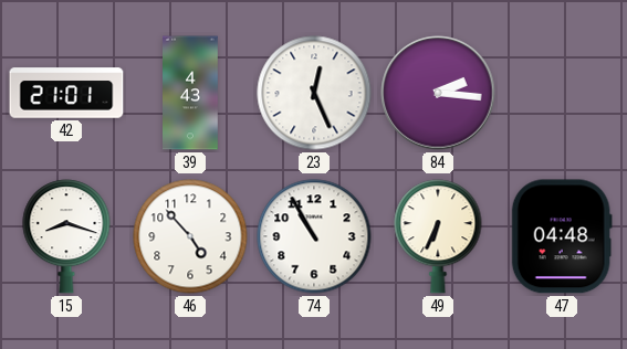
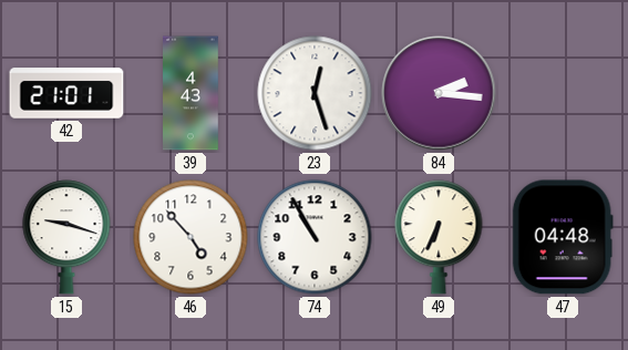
23: 12:26 -> 12:27
15: 8:18 -> 9:18
